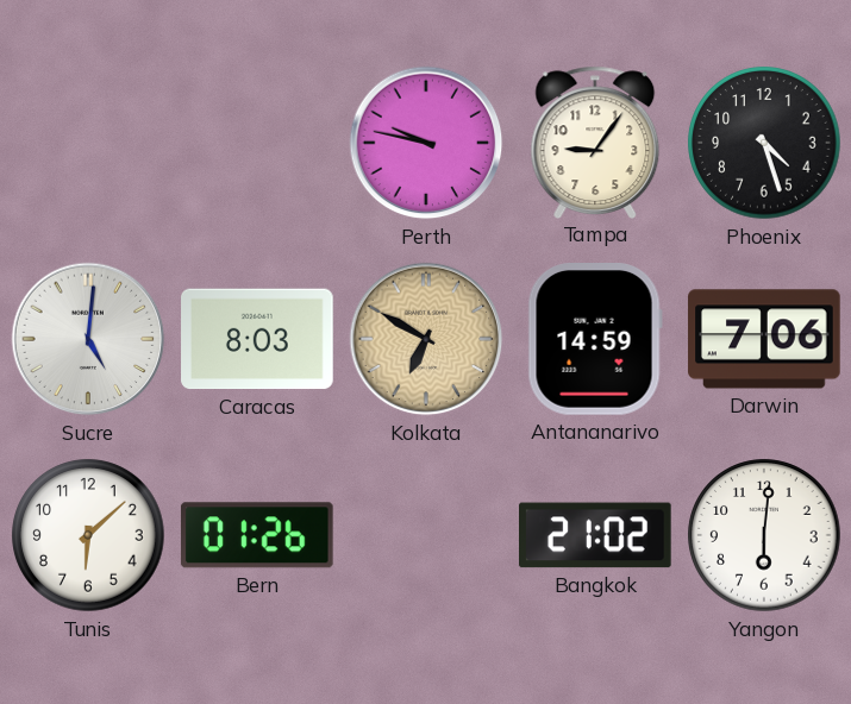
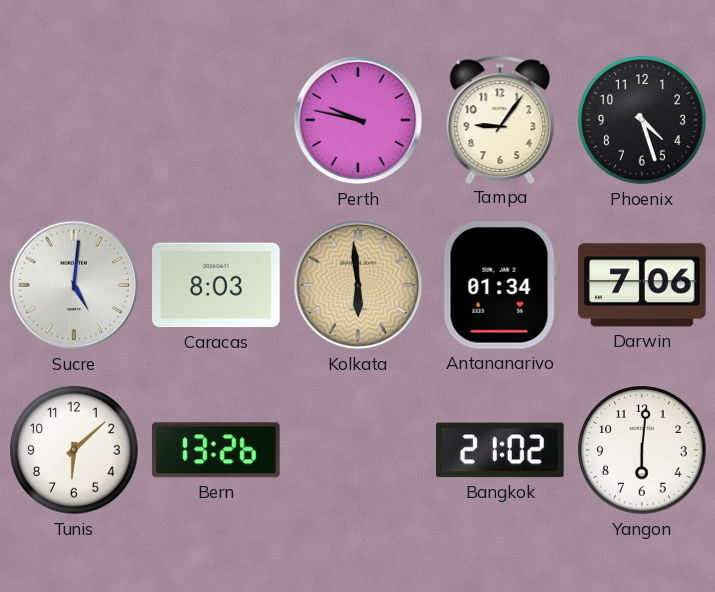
Kolkata: 6:50 -> 5:59
Antananarivo: 14:59 -> 01:34
Bern: 01:26 -> 13:26
